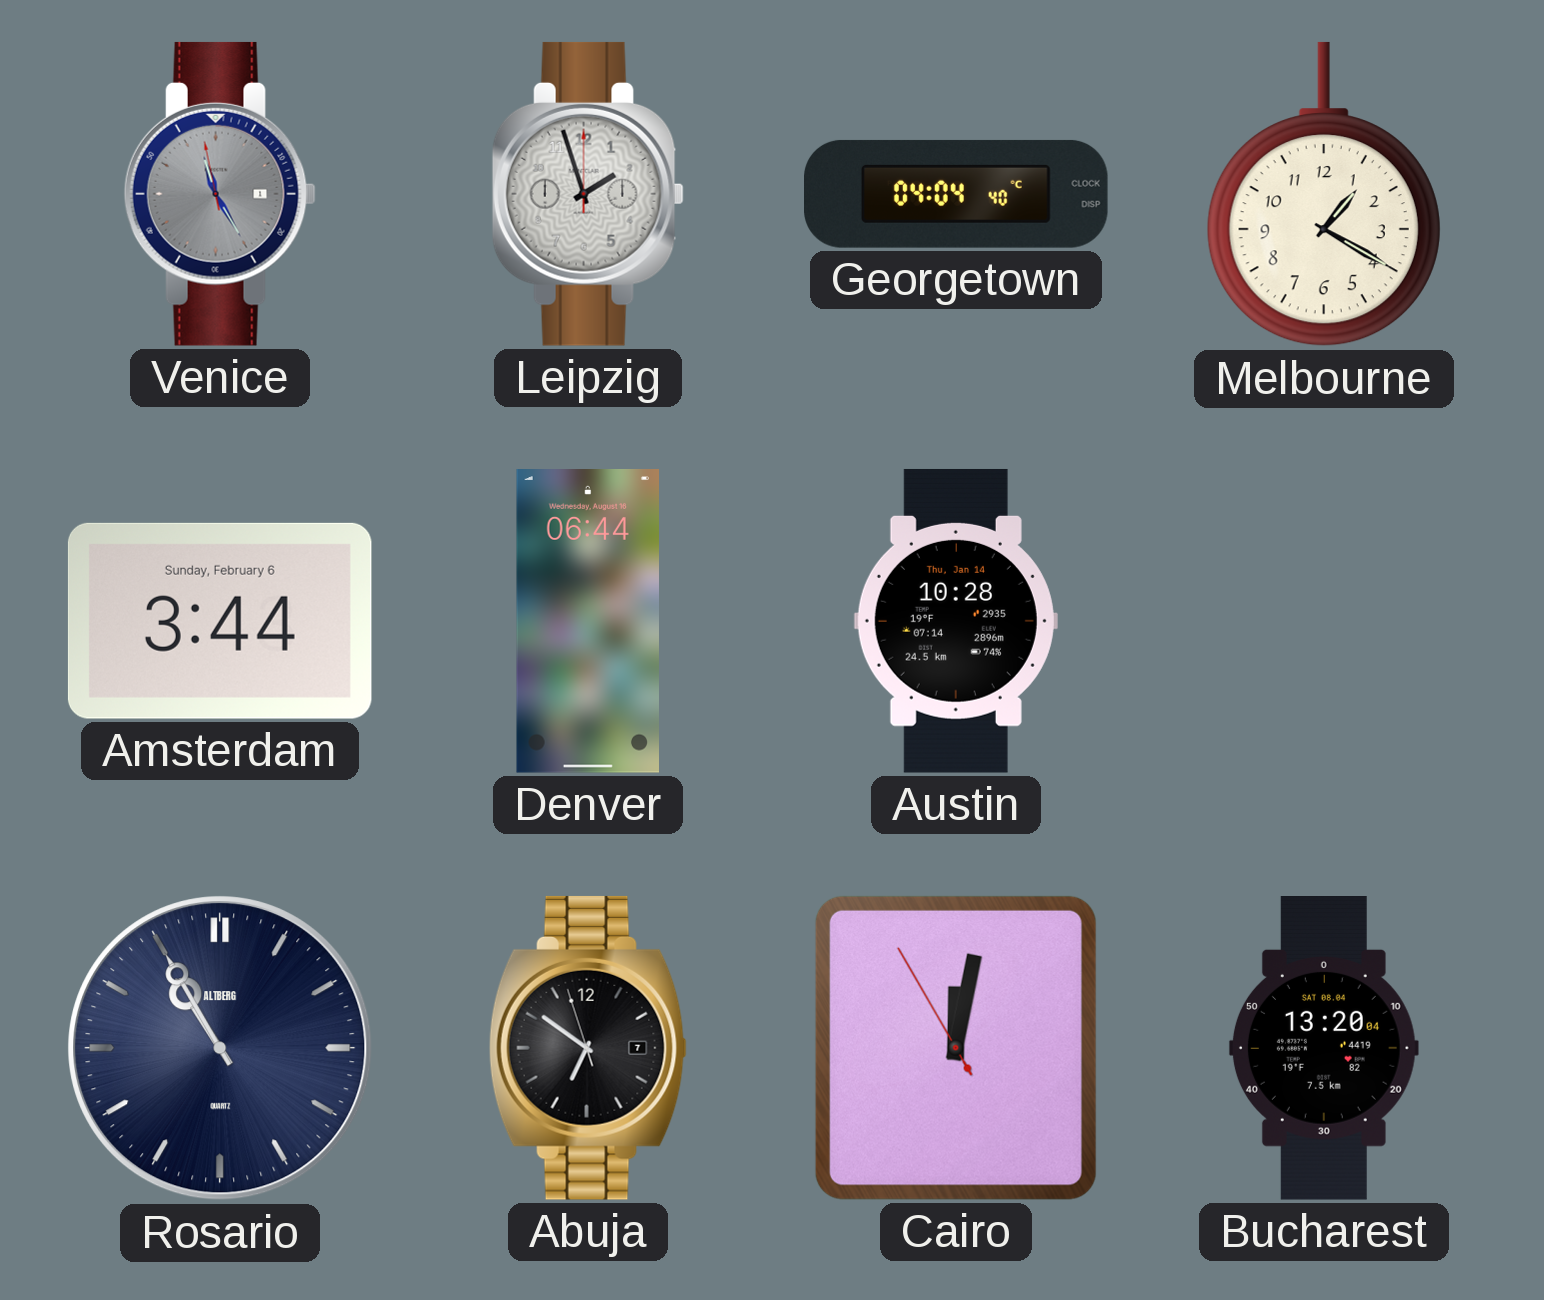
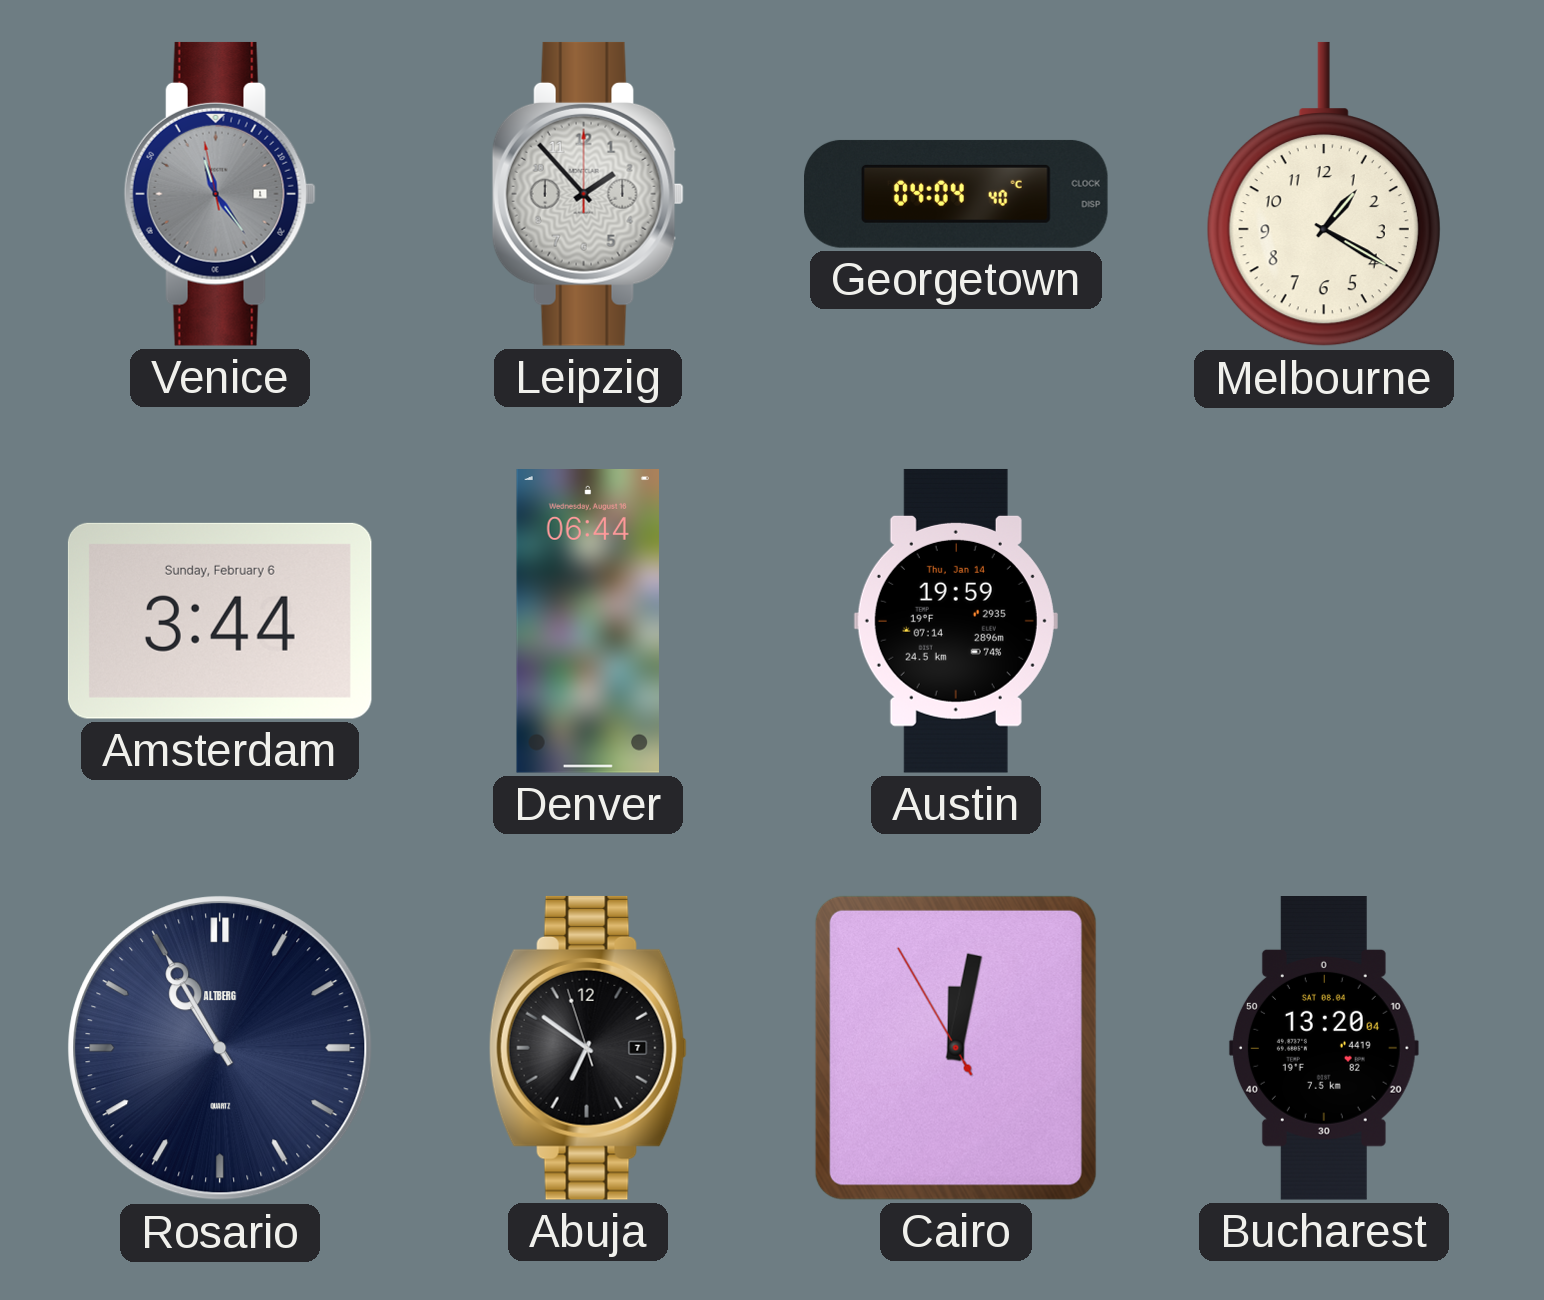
Venice: 11:24 -> 11:23
Leipzig: 1:57 -> 1:53
Austin: 10:28 -> 19:59
